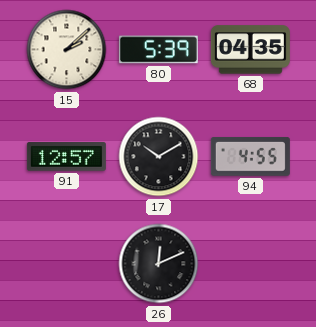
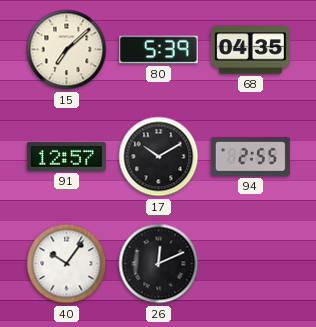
15: 2:08 -> 7:08
94: 4:55 -> 2:55
40: none -> 10:06
